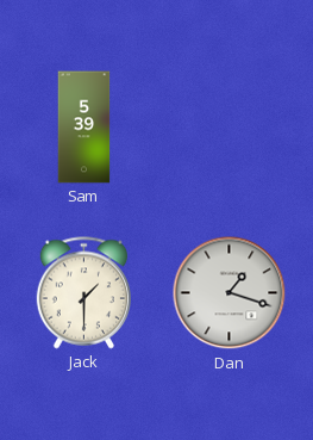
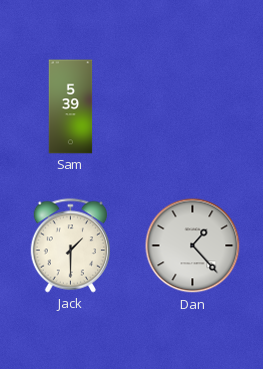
Dan: 1:18 -> 1:23
